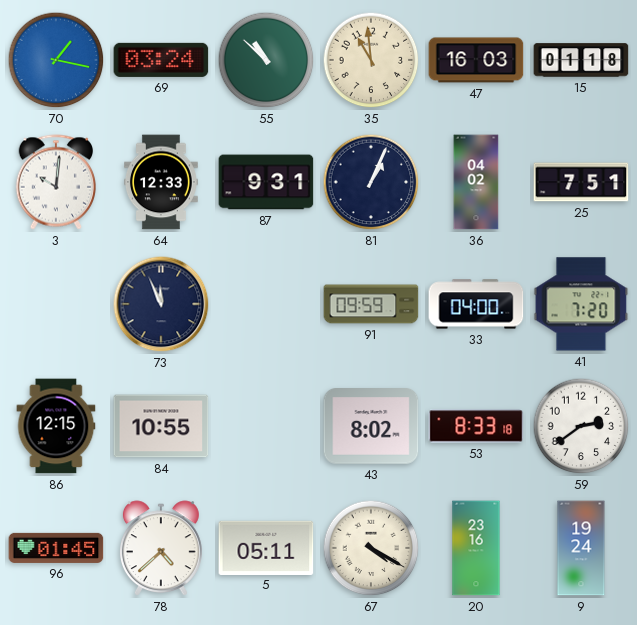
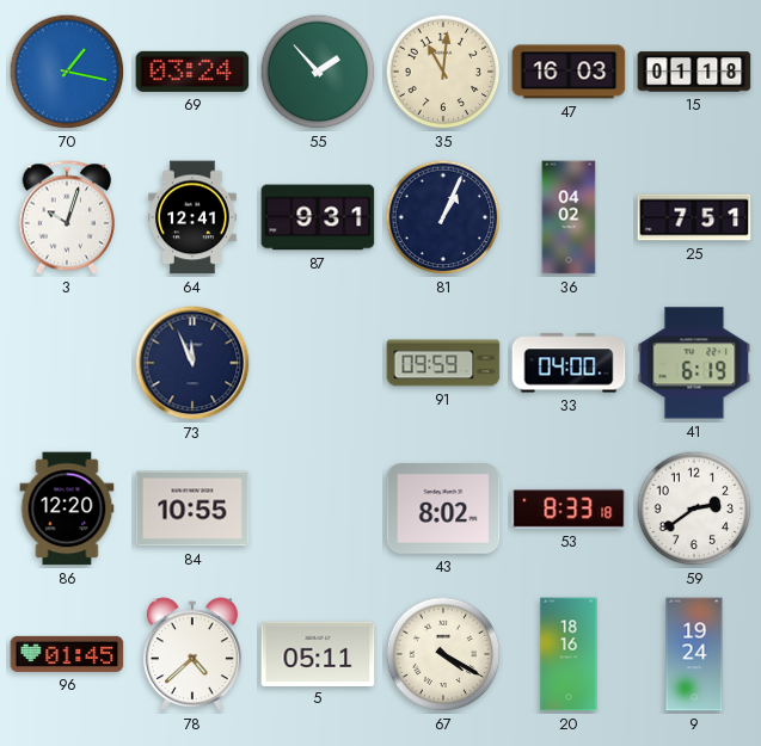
55: 10:52 -> 1:53
35: 10:59 -> 11:01
3: 10:01 -> 10:03
64: 12:33 -> 12:41
41: 7:20 -> 6:19
86: 12:15 -> 12:20
20: 23:16 -> 18:16
